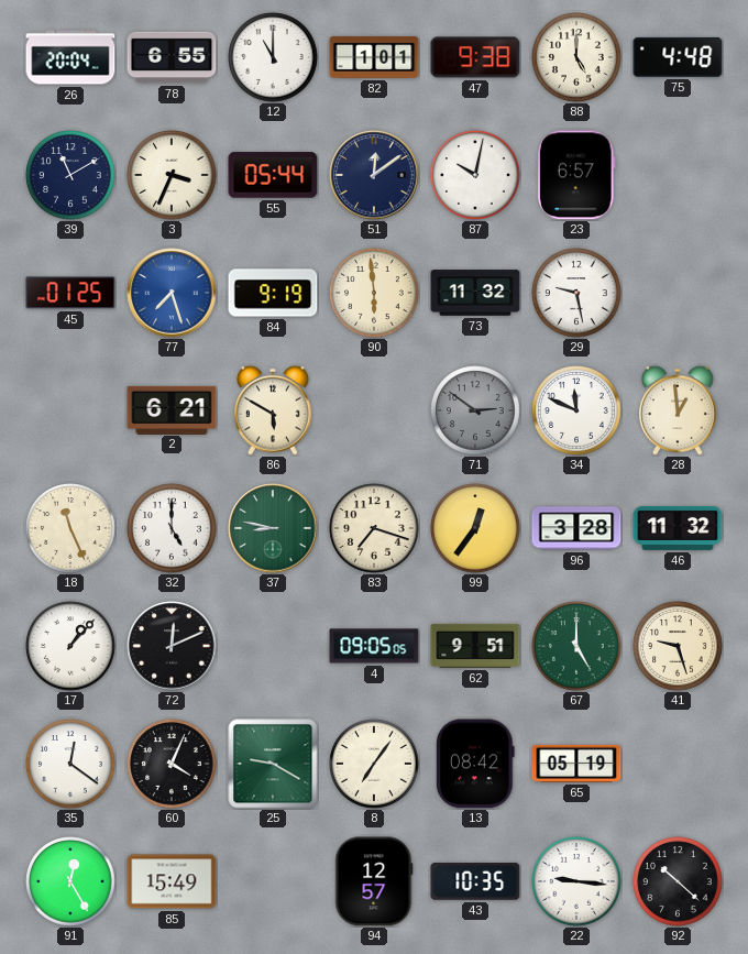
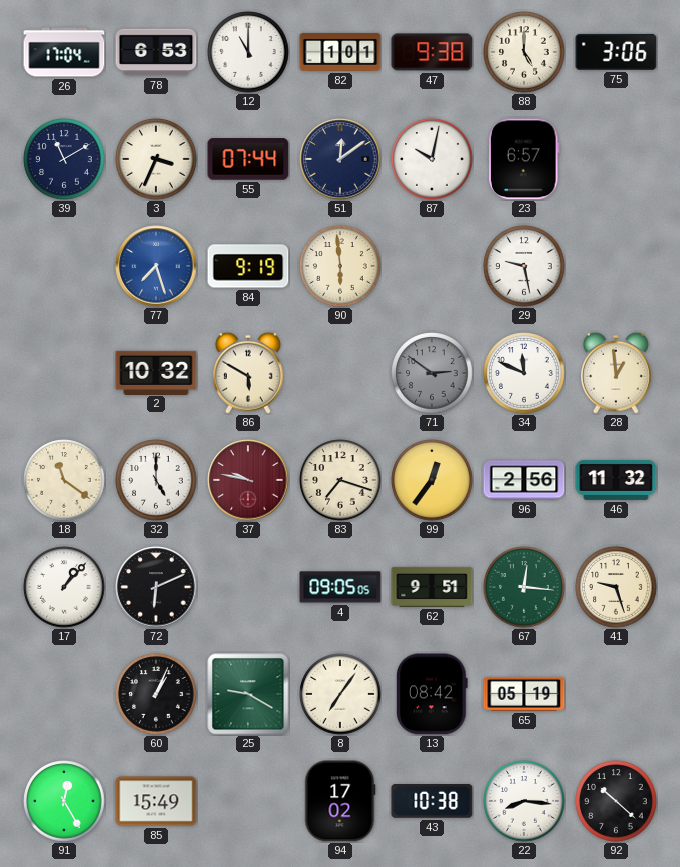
26: 20:04 -> 17:04
78: 6:55 -> 6:53
75: 4:48 -> 3:06
55: 05:44 -> 07:44
45: 01:25 -> none
73: 11:32 -> none
2: 6:21 -> 10:32
18: 11:26 -> 11:21
37: 8:47 -> 9:47
37 dial: green -> burgundy
96: 3:28 -> 2:56
72: 12:11 -> 6:11
67: 5:00 -> 12:16
35: 12:21 -> none
60: 4:04 -> 1:04
94: 12:57 -> 17:02
43: 10:35 -> 10:38
22: 9:16 -> 8:16
